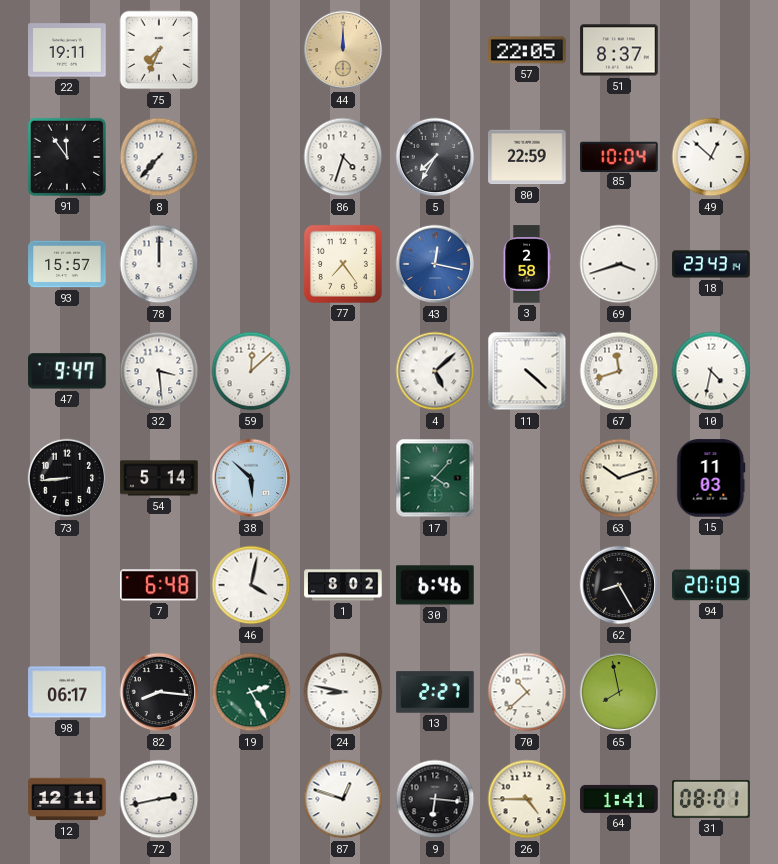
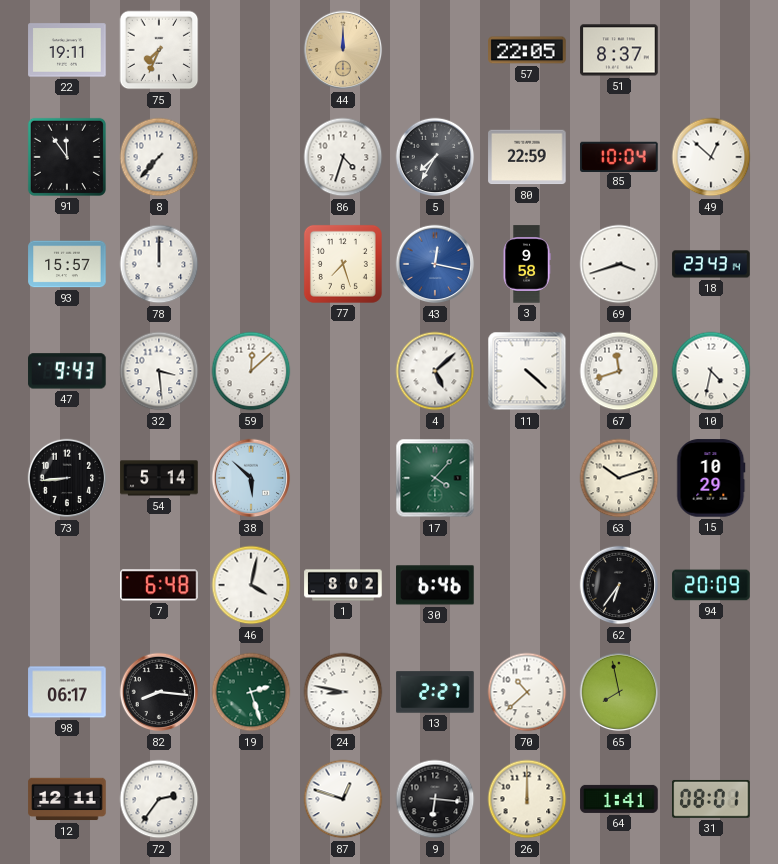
77: 7:24 -> 7:27
3: 2:58 -> 9:58
47: 9:47 -> 9:43
15: 11:03 -> 10:29
62: 8:25 -> 6:36
19: 2:25 -> 2:27
72: 2:43 -> 2:36
26: 4:45 -> 12:00
